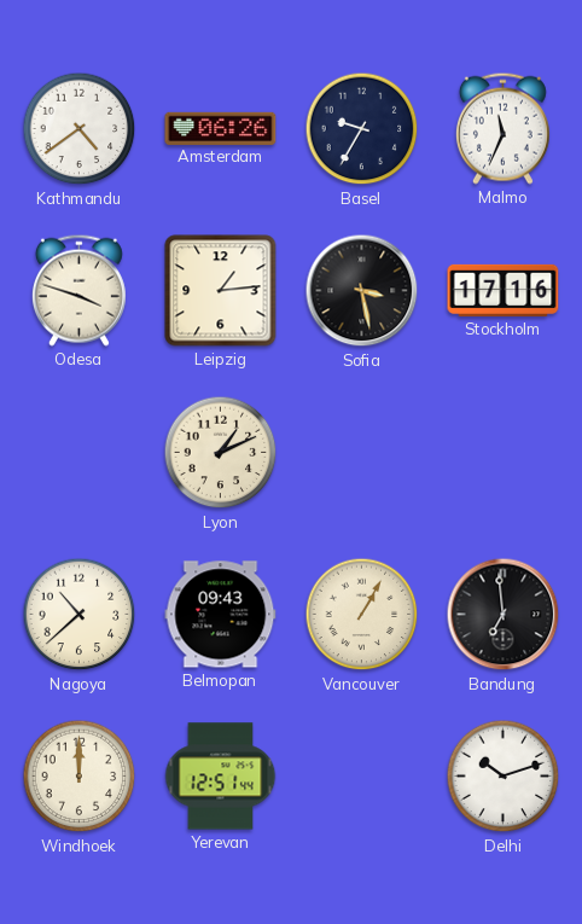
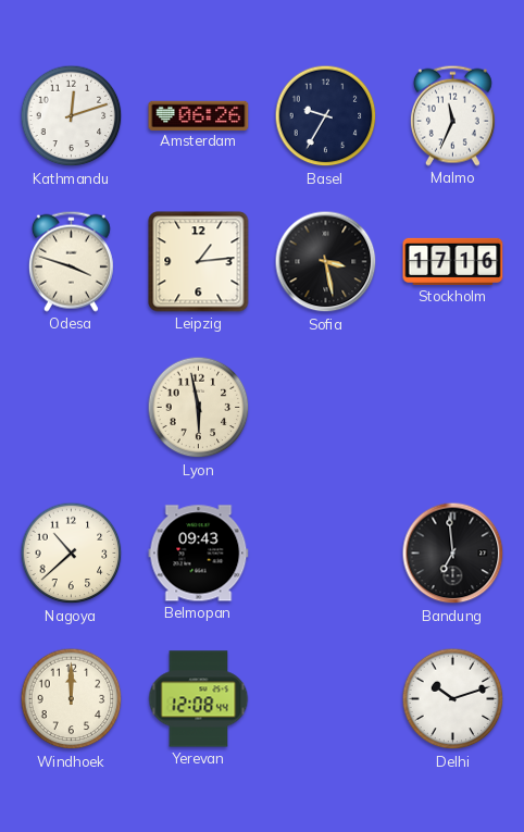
Kathmandu: 4:39 -> 12:12
Lyon: 1:11 -> 5:58
Vancouver: 1:05 -> none
Yerevan: 12:51 -> 12:08
